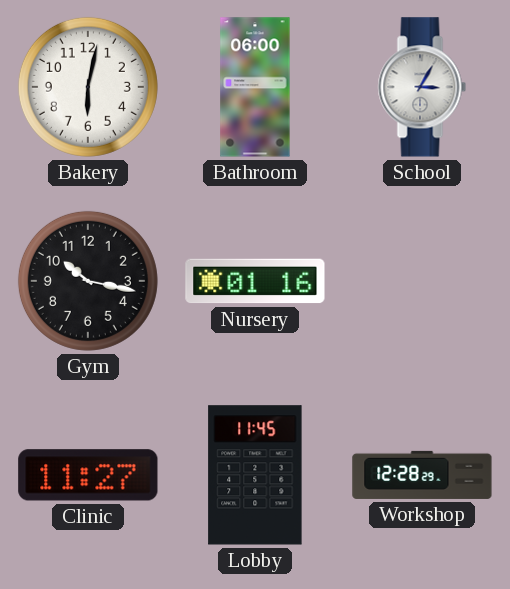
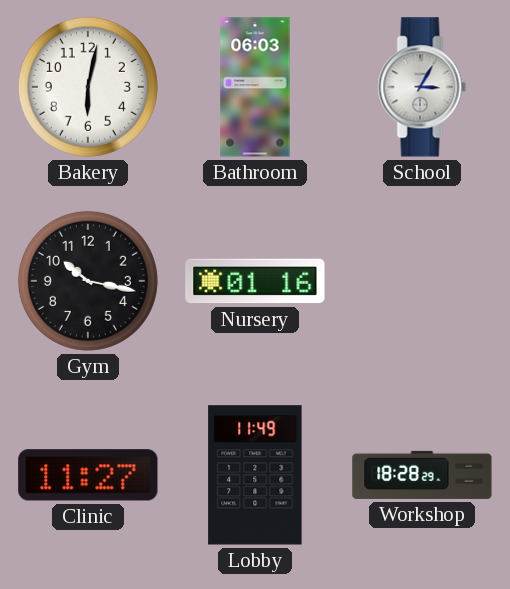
Bathroom: 06:00 -> 06:03
Lobby: 11:45 -> 11:49
Workshop: 12:28 -> 18:28
